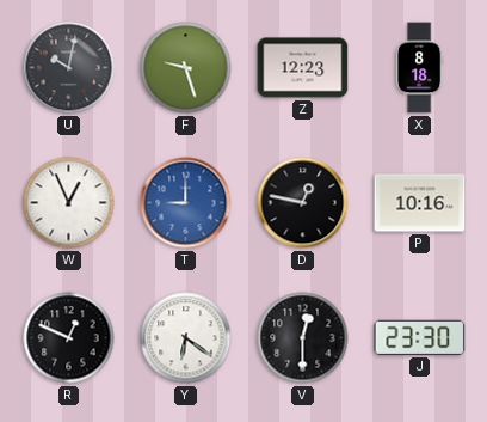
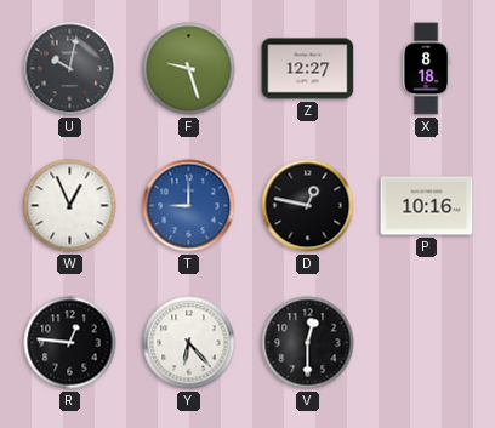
Z: 12:23 -> 12:27
R: 12:49 -> 12:46
Y: 6:21 -> 6:23
J: 23:30 -> none
